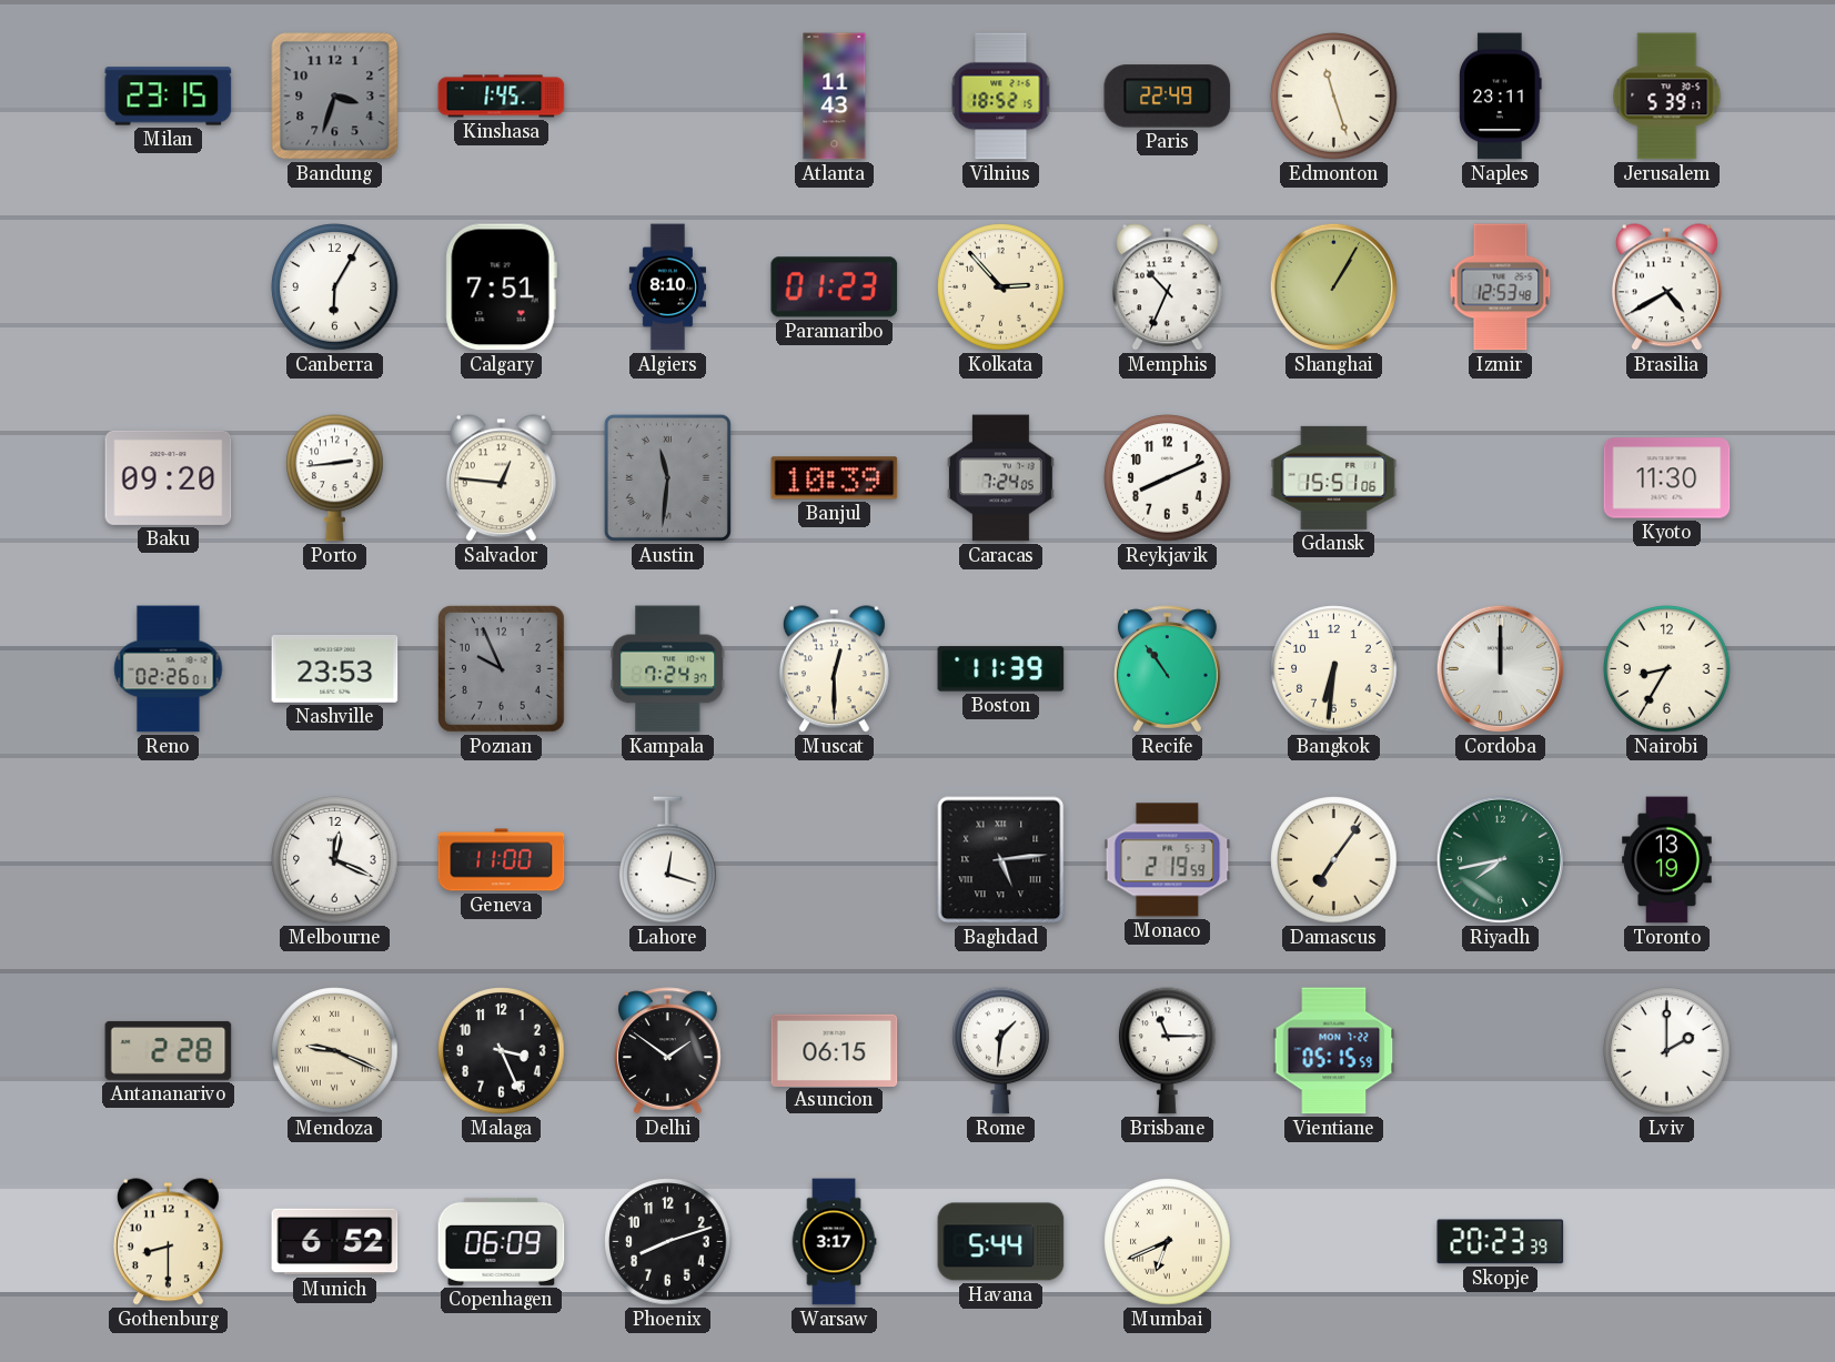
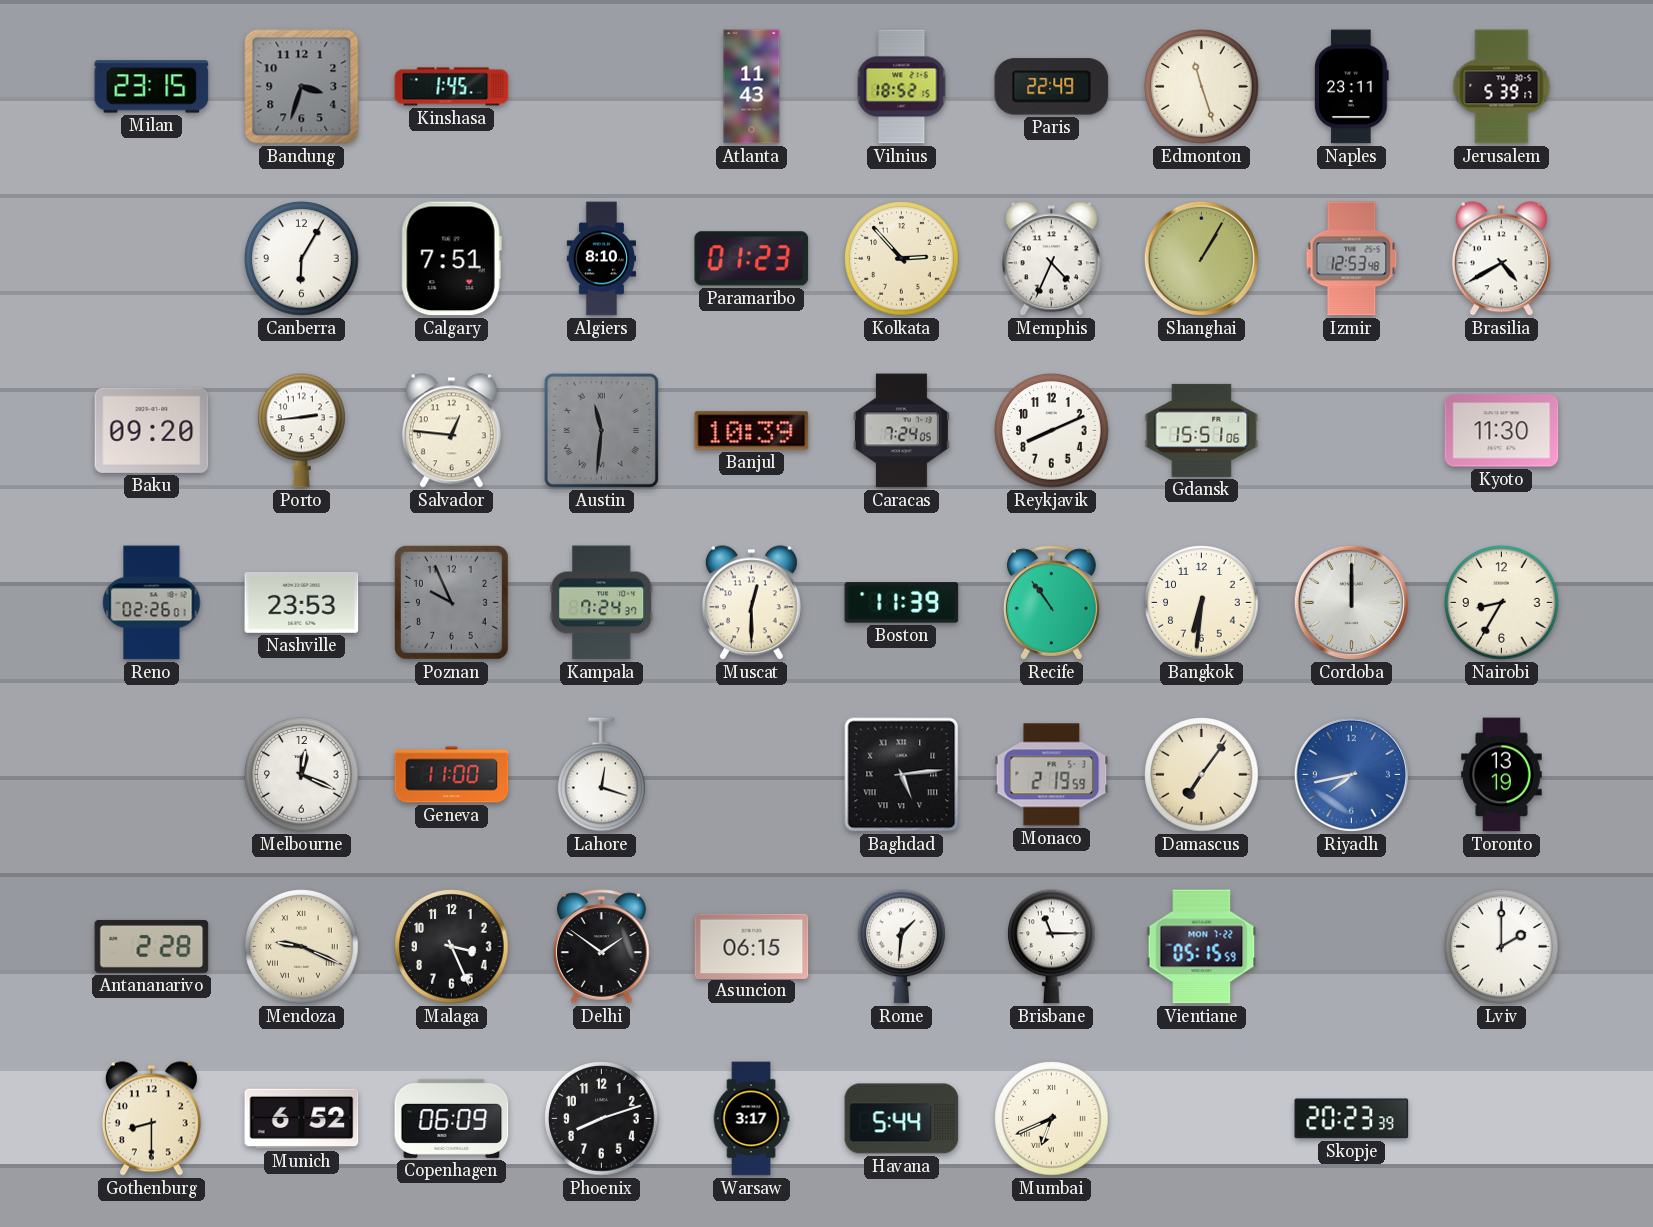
Memphis: 10:34 -> 4:34
Riyadh dial: green -> blue
